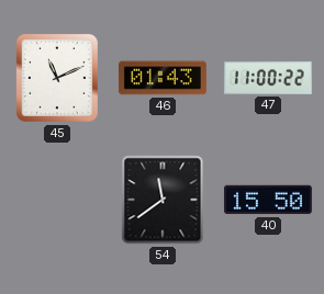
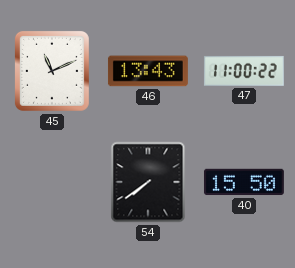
46: 01:43 -> 13:43
54: 11:39 -> 7:39
